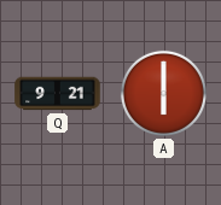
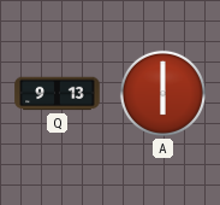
Q: 9:21 -> 9:13
